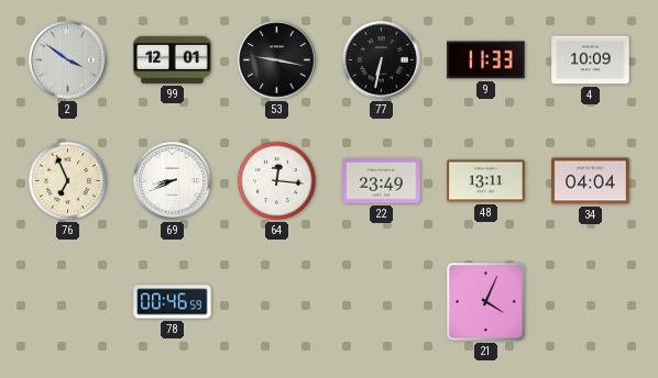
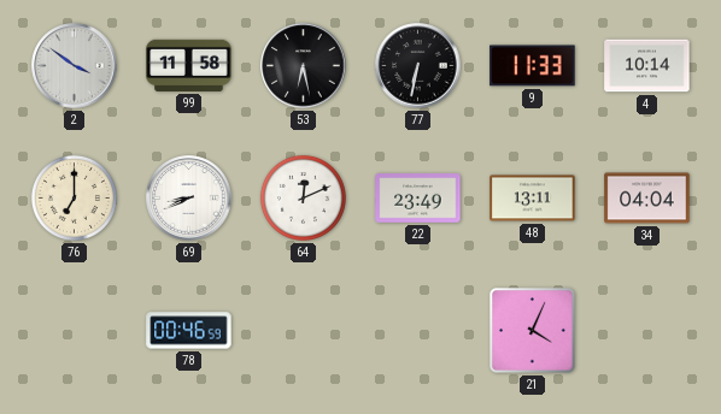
99: 12:01 -> 11:58
53: 9:17 -> 6:28
4: 10:09 -> 10:14
76: 6:56 -> 7:00
64: 12:16 -> 12:11
